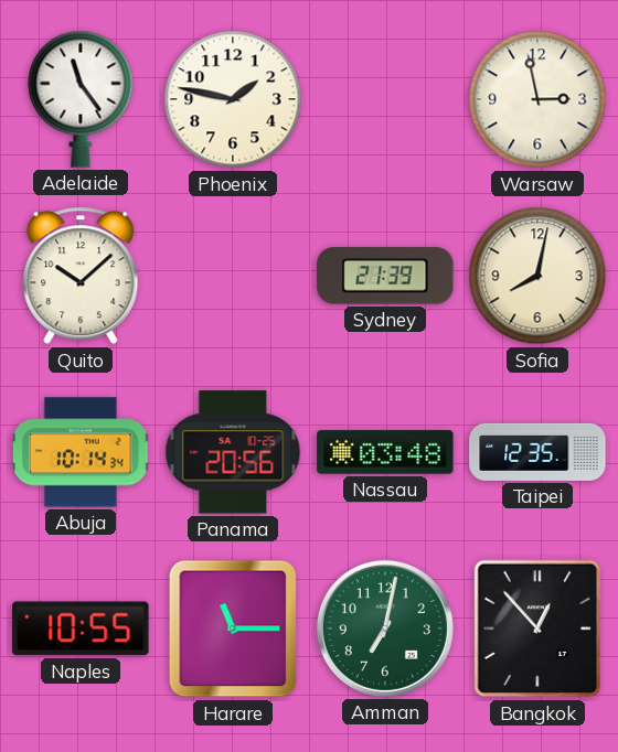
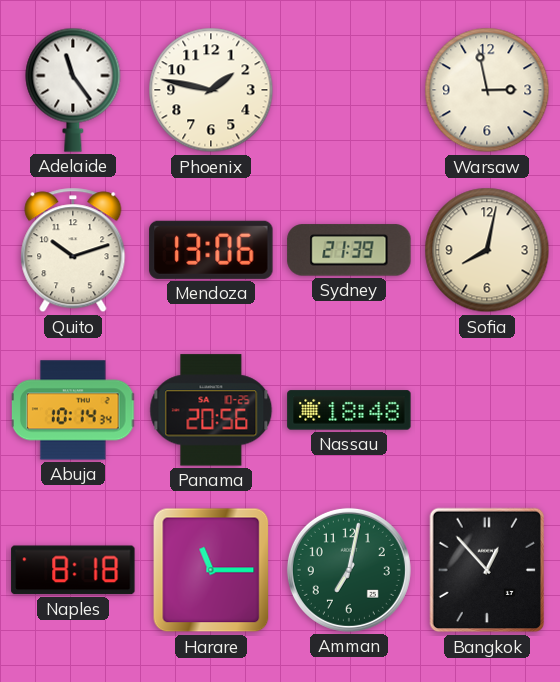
Quito: 10:08 -> 10:12
Mendoza: none -> 13:06
Nassau: 03:48 -> 18:48
Taipei: 12:35 -> none
Naples: 10:55 -> 8:18
